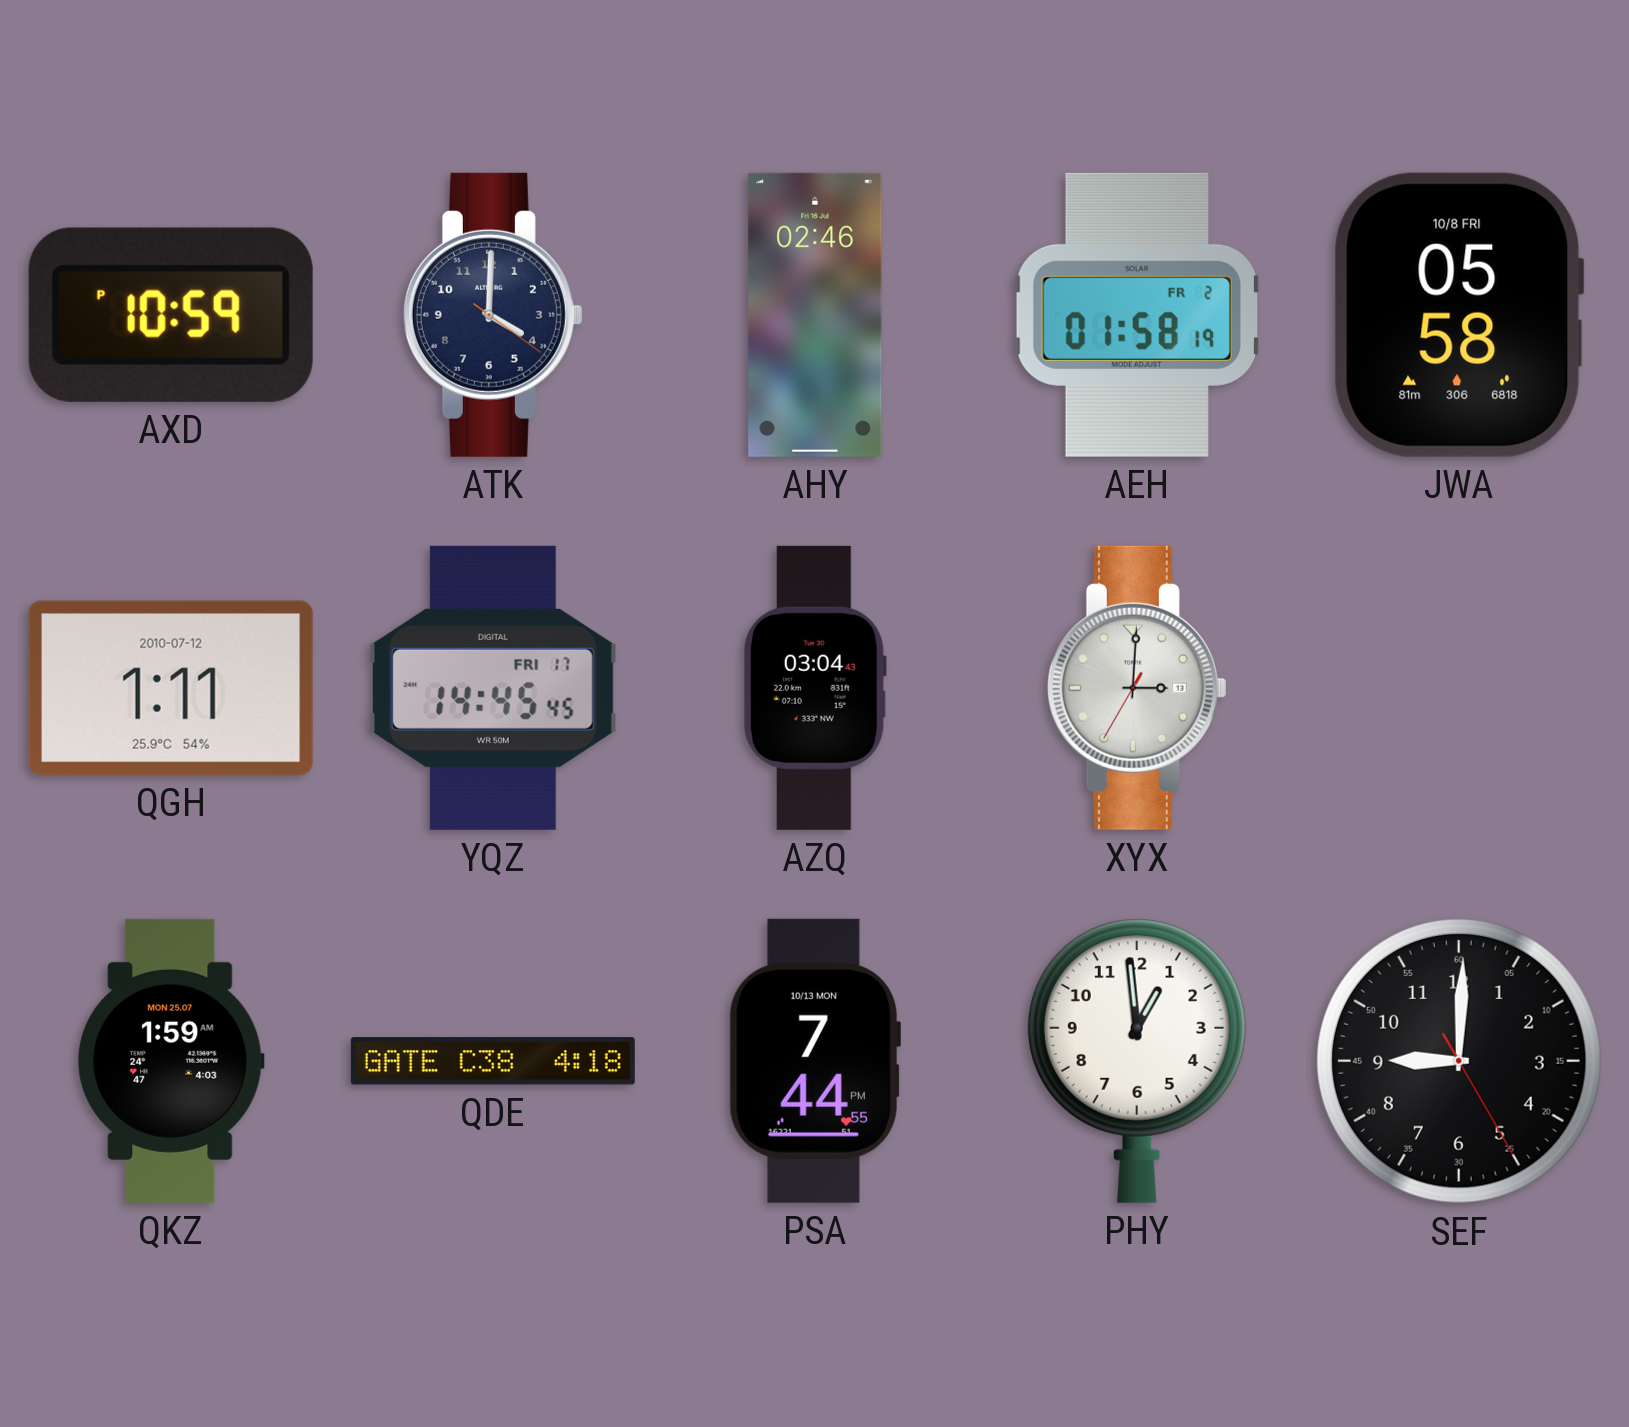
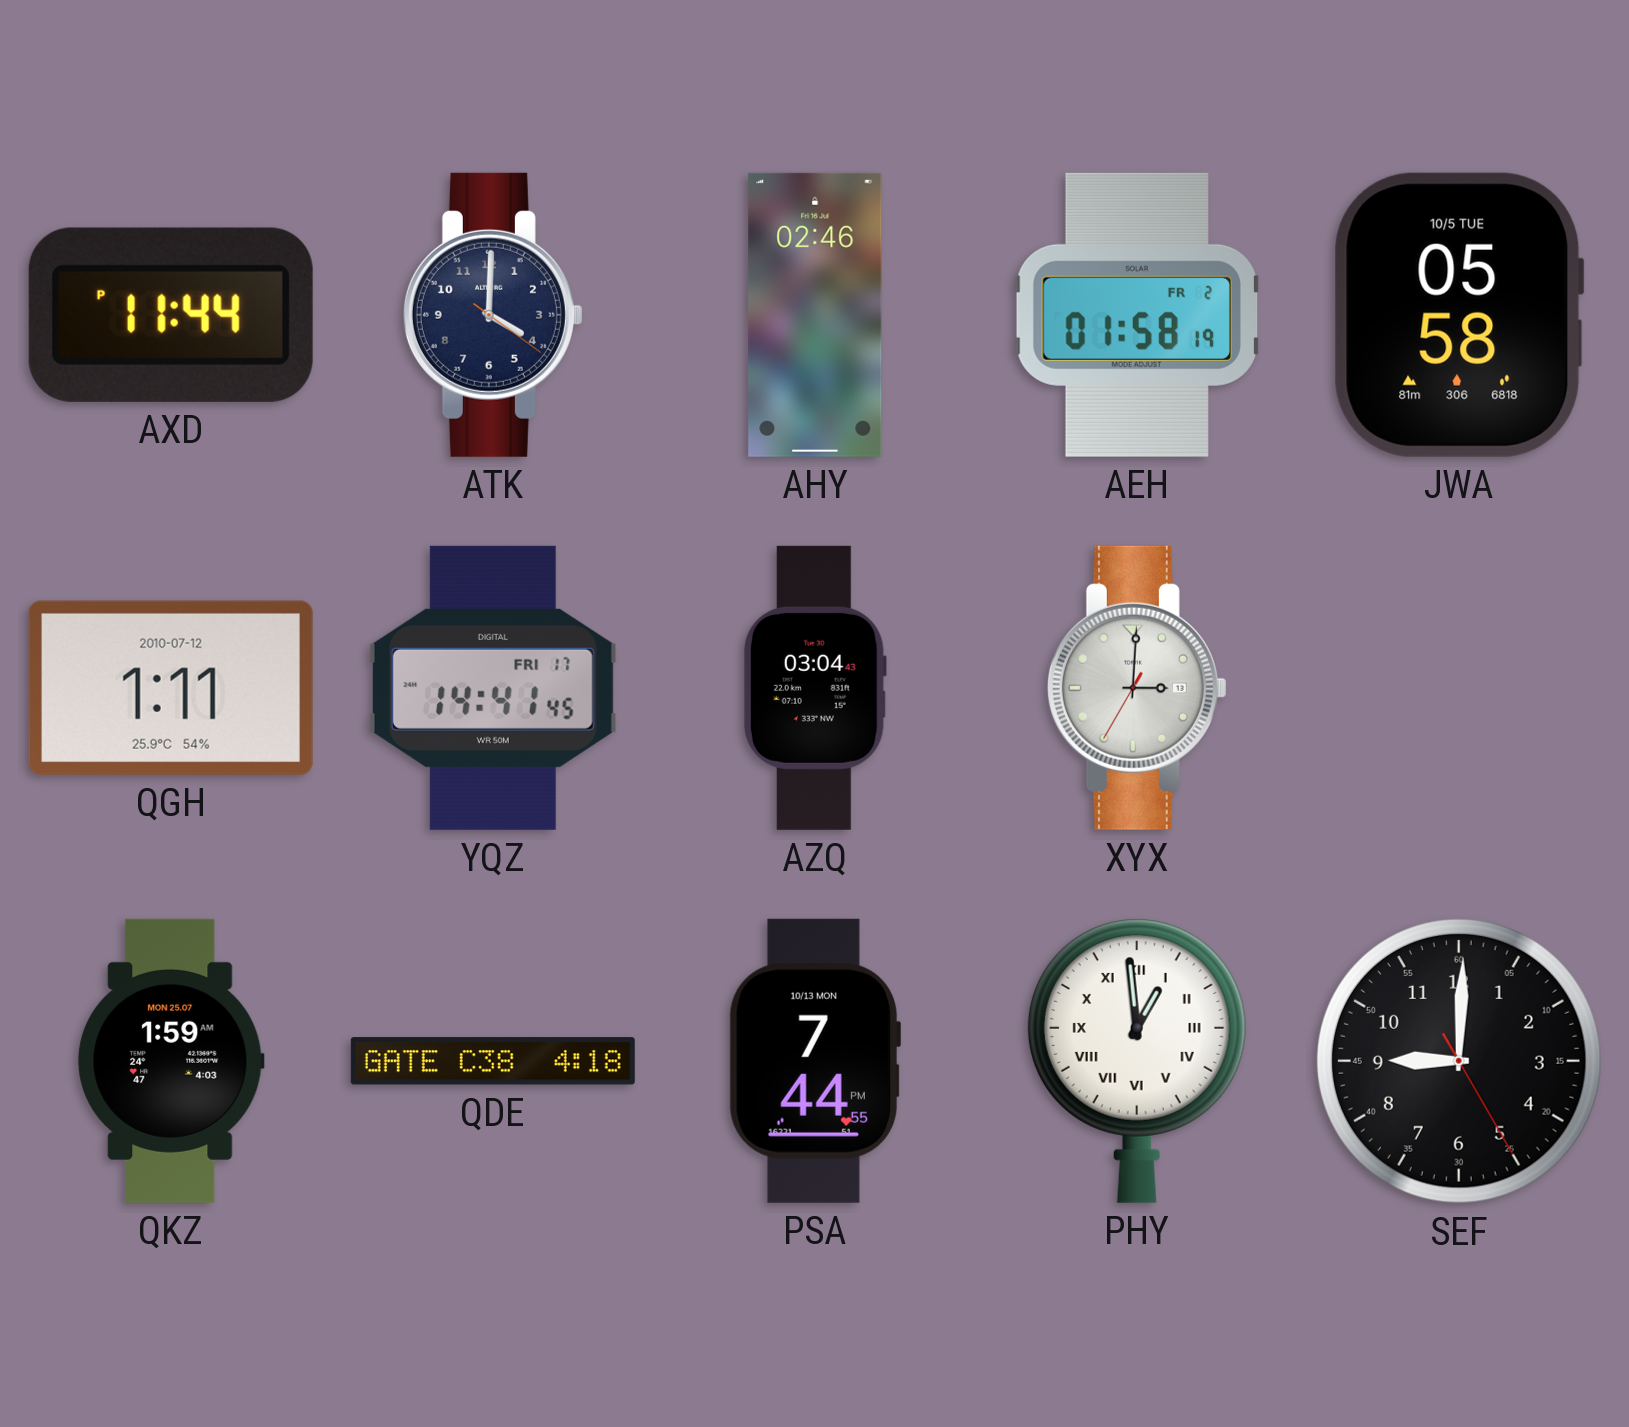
AXD: 10:59 -> 11:44
JWA date: 10/8 FRI -> 10/5 TUE
YQZ: 14:45 -> 14:41
PHY numerals: Arabic -> Roman
